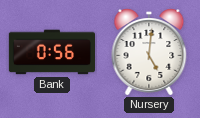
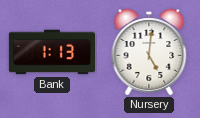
Bank: 0:56 -> 1:13
